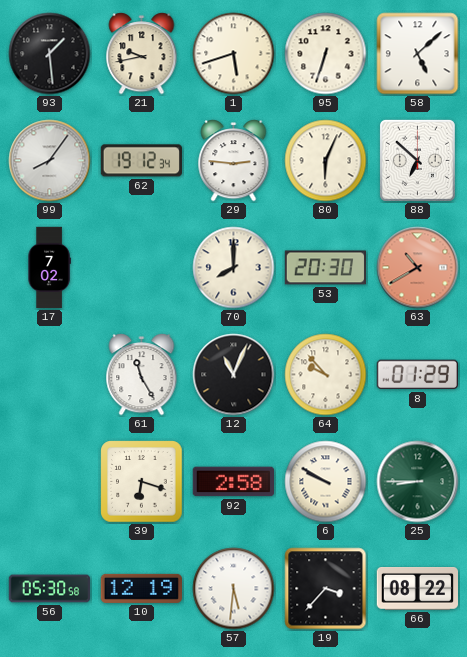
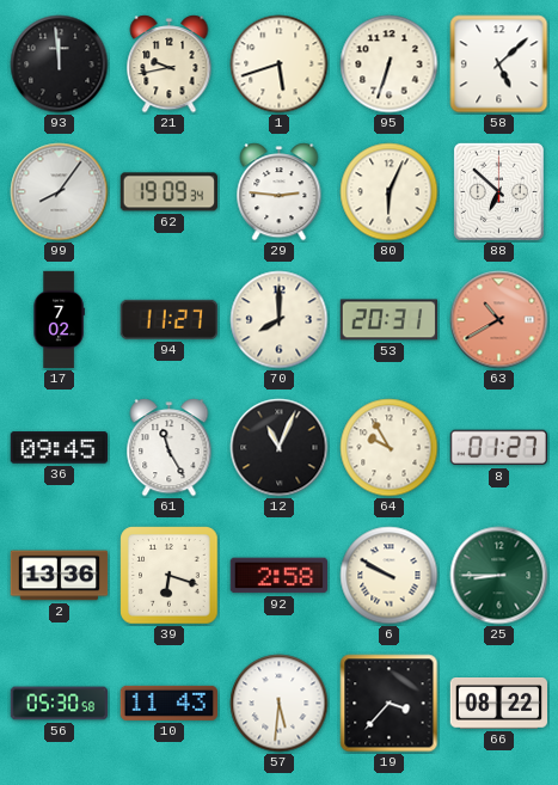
93: 1:29 -> 11:59
62: 19:12 -> 19:09
94: none -> 11:27
53: 20:30 -> 20:31
36: none -> 09:45
64: 9:53 -> 9:55
8: 01:29 -> 01:27
2: none -> 13:36
10: 12:19 -> 11:43
